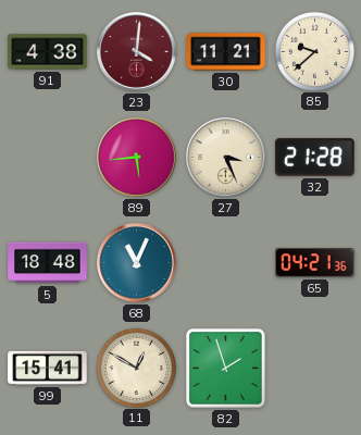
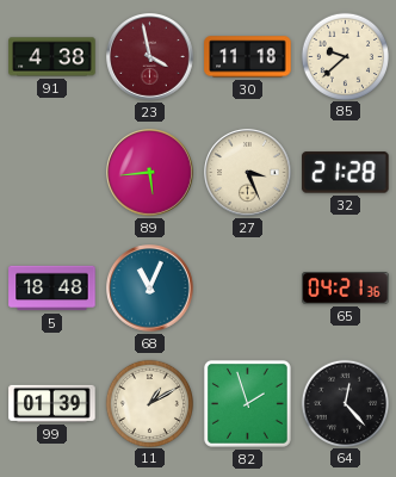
23: 4:01 -> 3:58
30: 11:21 -> 11:18
99: 15:41 -> 01:39
11: 12:50 -> 1:10
64: none -> 12:23
